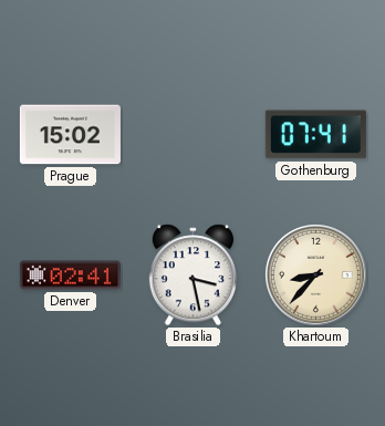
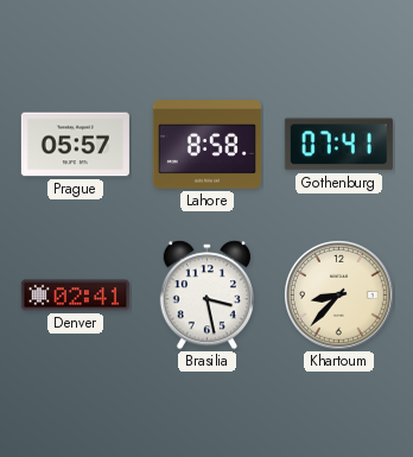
Prague: 15:02 -> 05:57
Lahore: none -> 8:58
